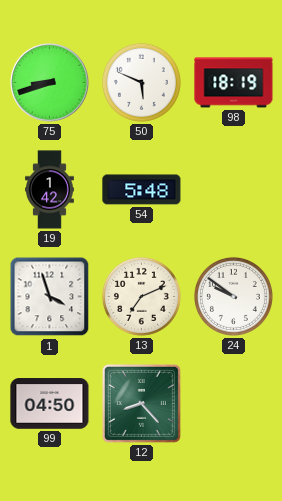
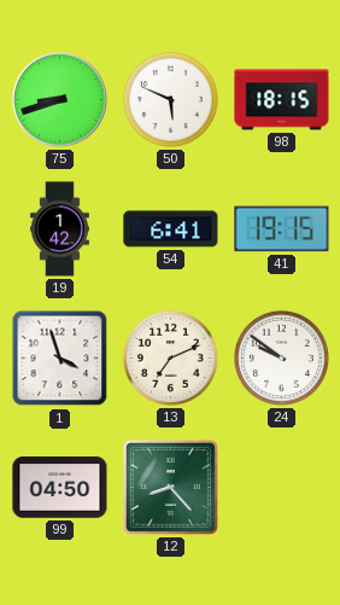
98: 18:19 -> 18:15
54: 5:48 -> 6:41
41: none -> 19:15
